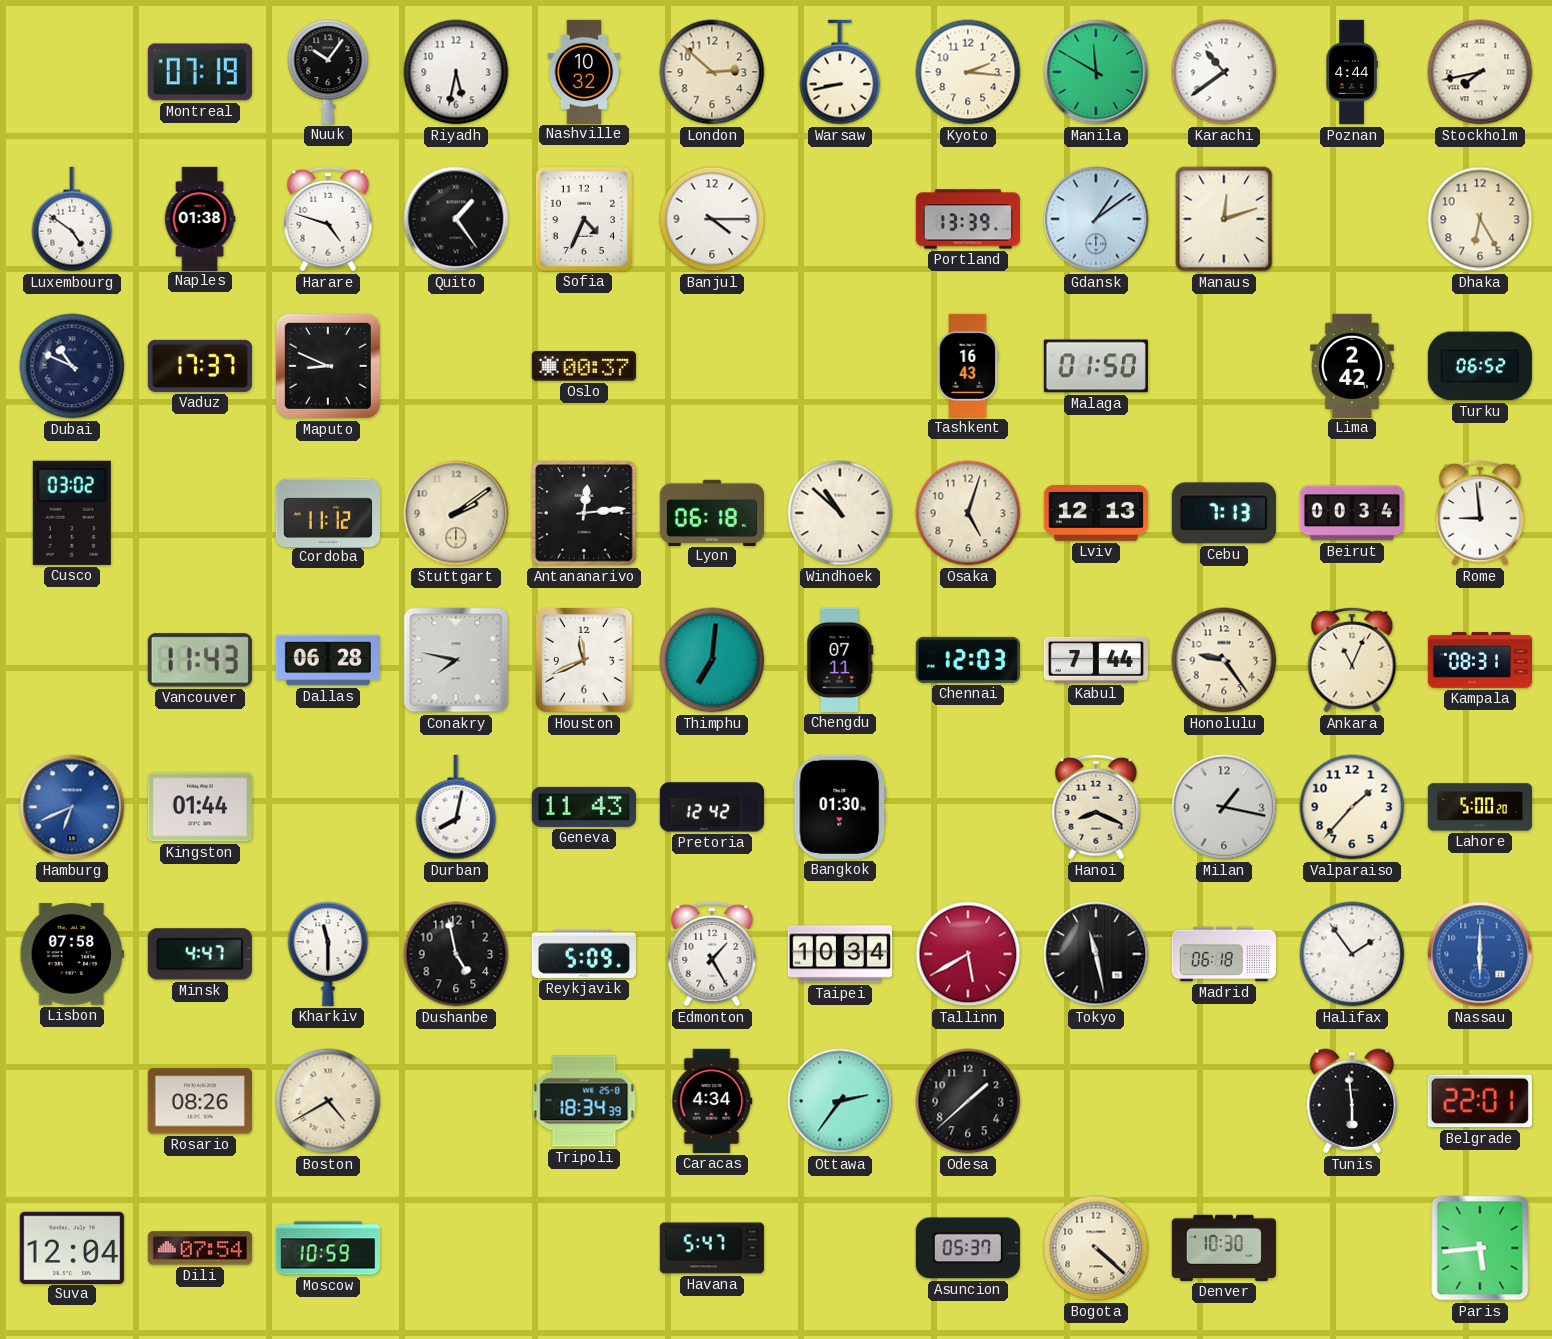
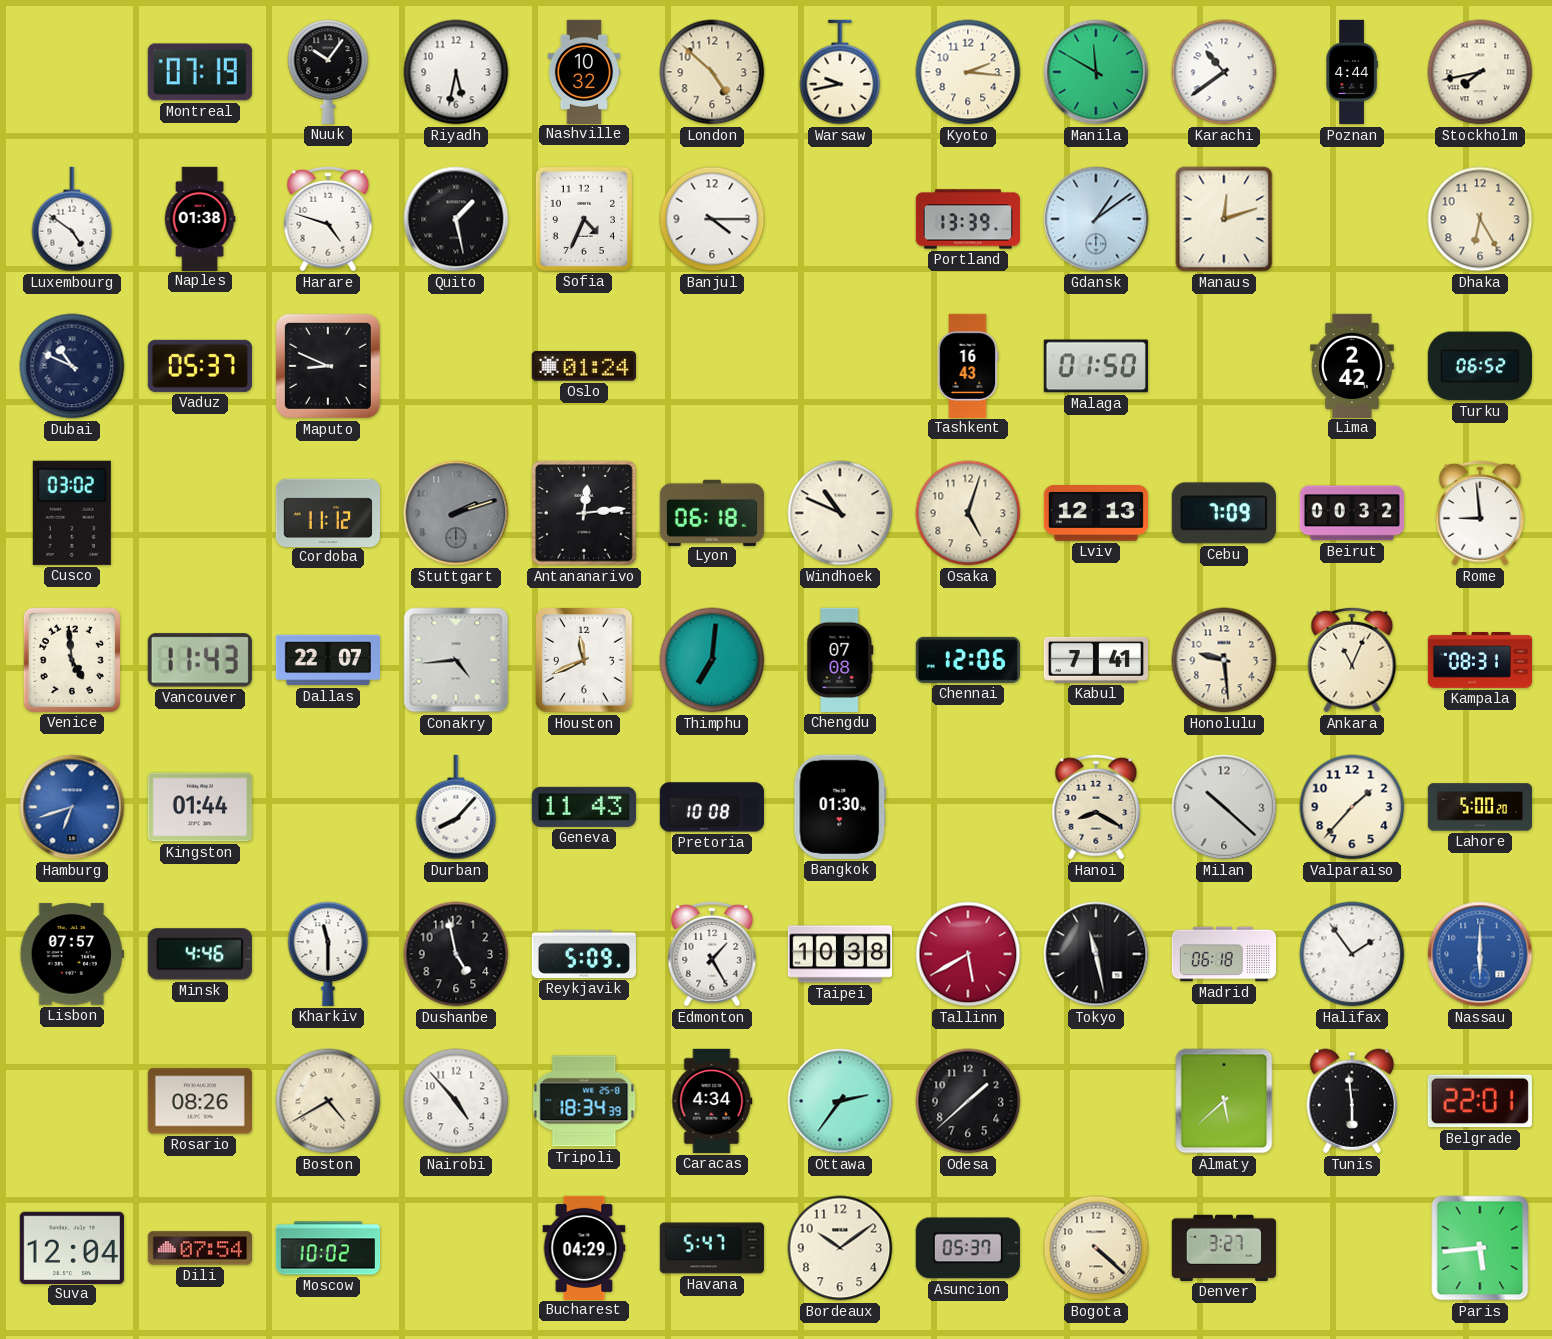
London: 2:52 -> 4:52
Warsaw: 8:43 -> 9:43
Quito: 1:24 -> 1:28
Vaduz: 17:37 -> 05:37
Oslo: 00:37 -> 01:24
Stuttgart: 2:09 -> 2:12
Stuttgart dial: cream -> grey
Windhoek: 10:52 -> 10:49
Cebu: 7:13 -> 7:09
Beirut: 00:34 -> 00:32
Venice: none -> 4:59
Dallas: 06:28 -> 22:07
Conakry: 7:47 -> 4:44
Chengdu: 07:11 -> 07:08
Chennai: 12:03 -> 12:06
Kabul: 7:44 -> 7:41
Honolulu: 9:24 -> 9:29
Hamburg: 6:41 -> 6:42
Durban: 8:02 -> 8:07
Pretoria: 12:42 -> 10:08
Hanoi: 8:19 -> 8:20
Milan: 1:17 -> 10:22
Lisbon: 07:58 -> 07:57
Minsk: 4:47 -> 4:46
Taipei: 10:34 -> 10:38
Nairobi: none -> 4:53
Almaty: none -> 5:38
Moscow: 10:59 -> 10:02
Bucharest: none -> 04:29
Bordeaux: none -> 10:09
Denver: 10:30 -> 3:27
